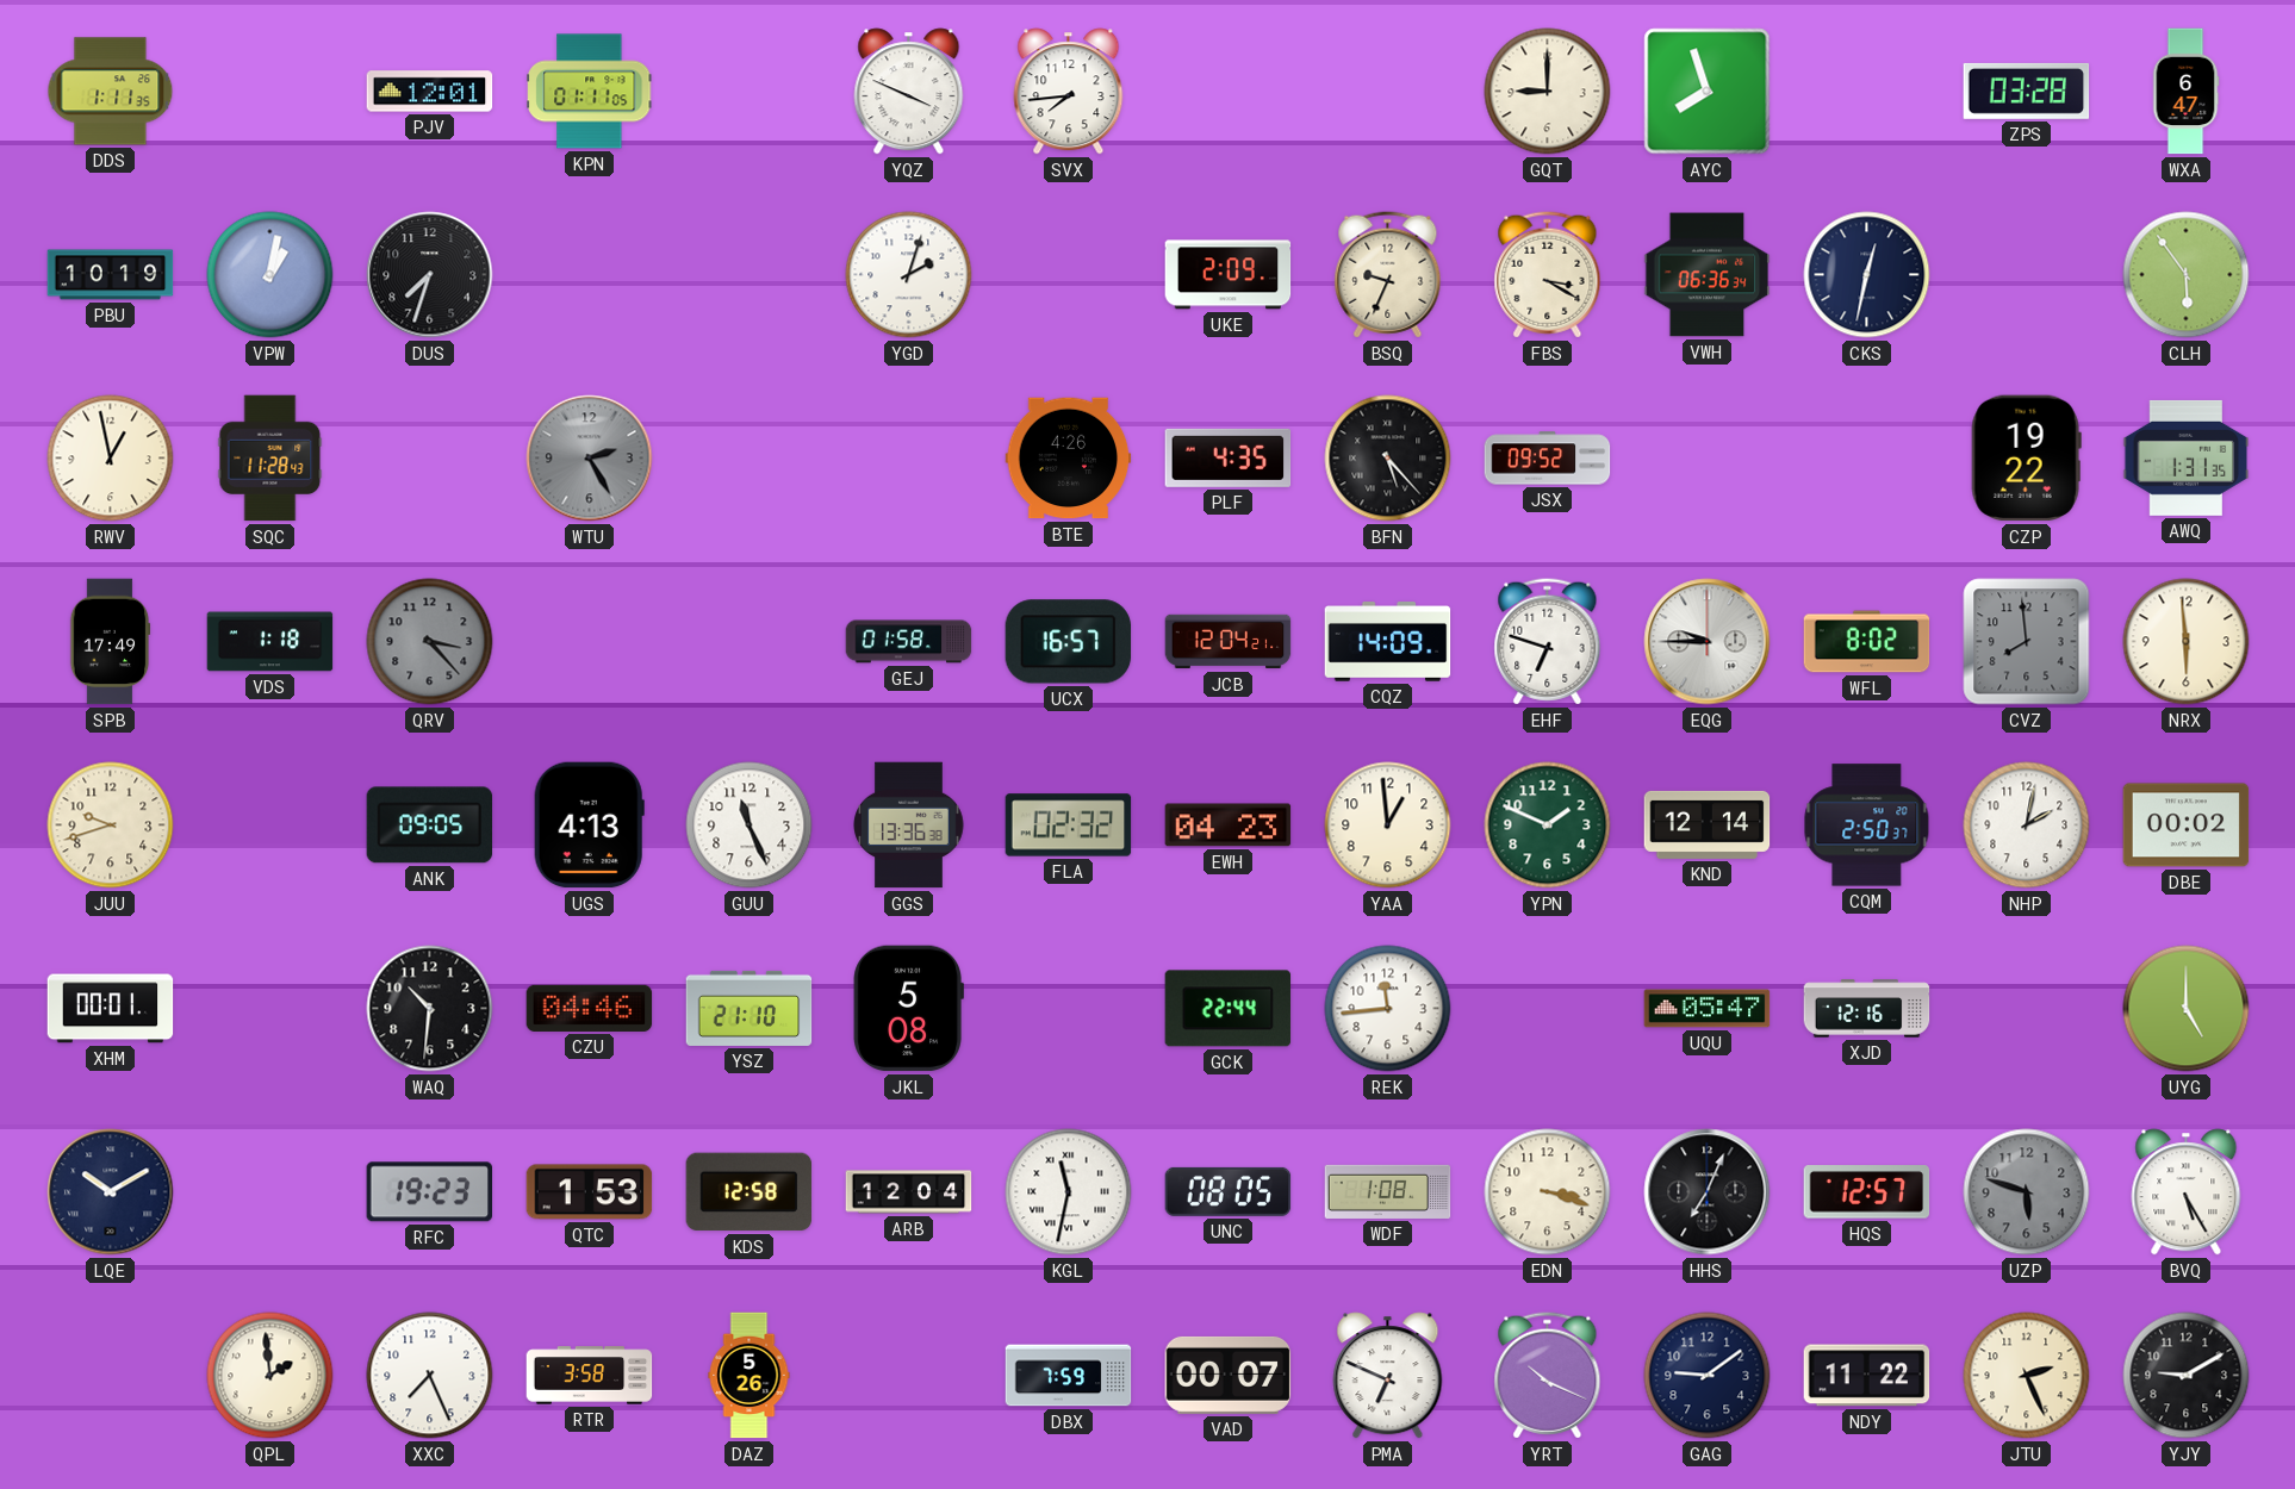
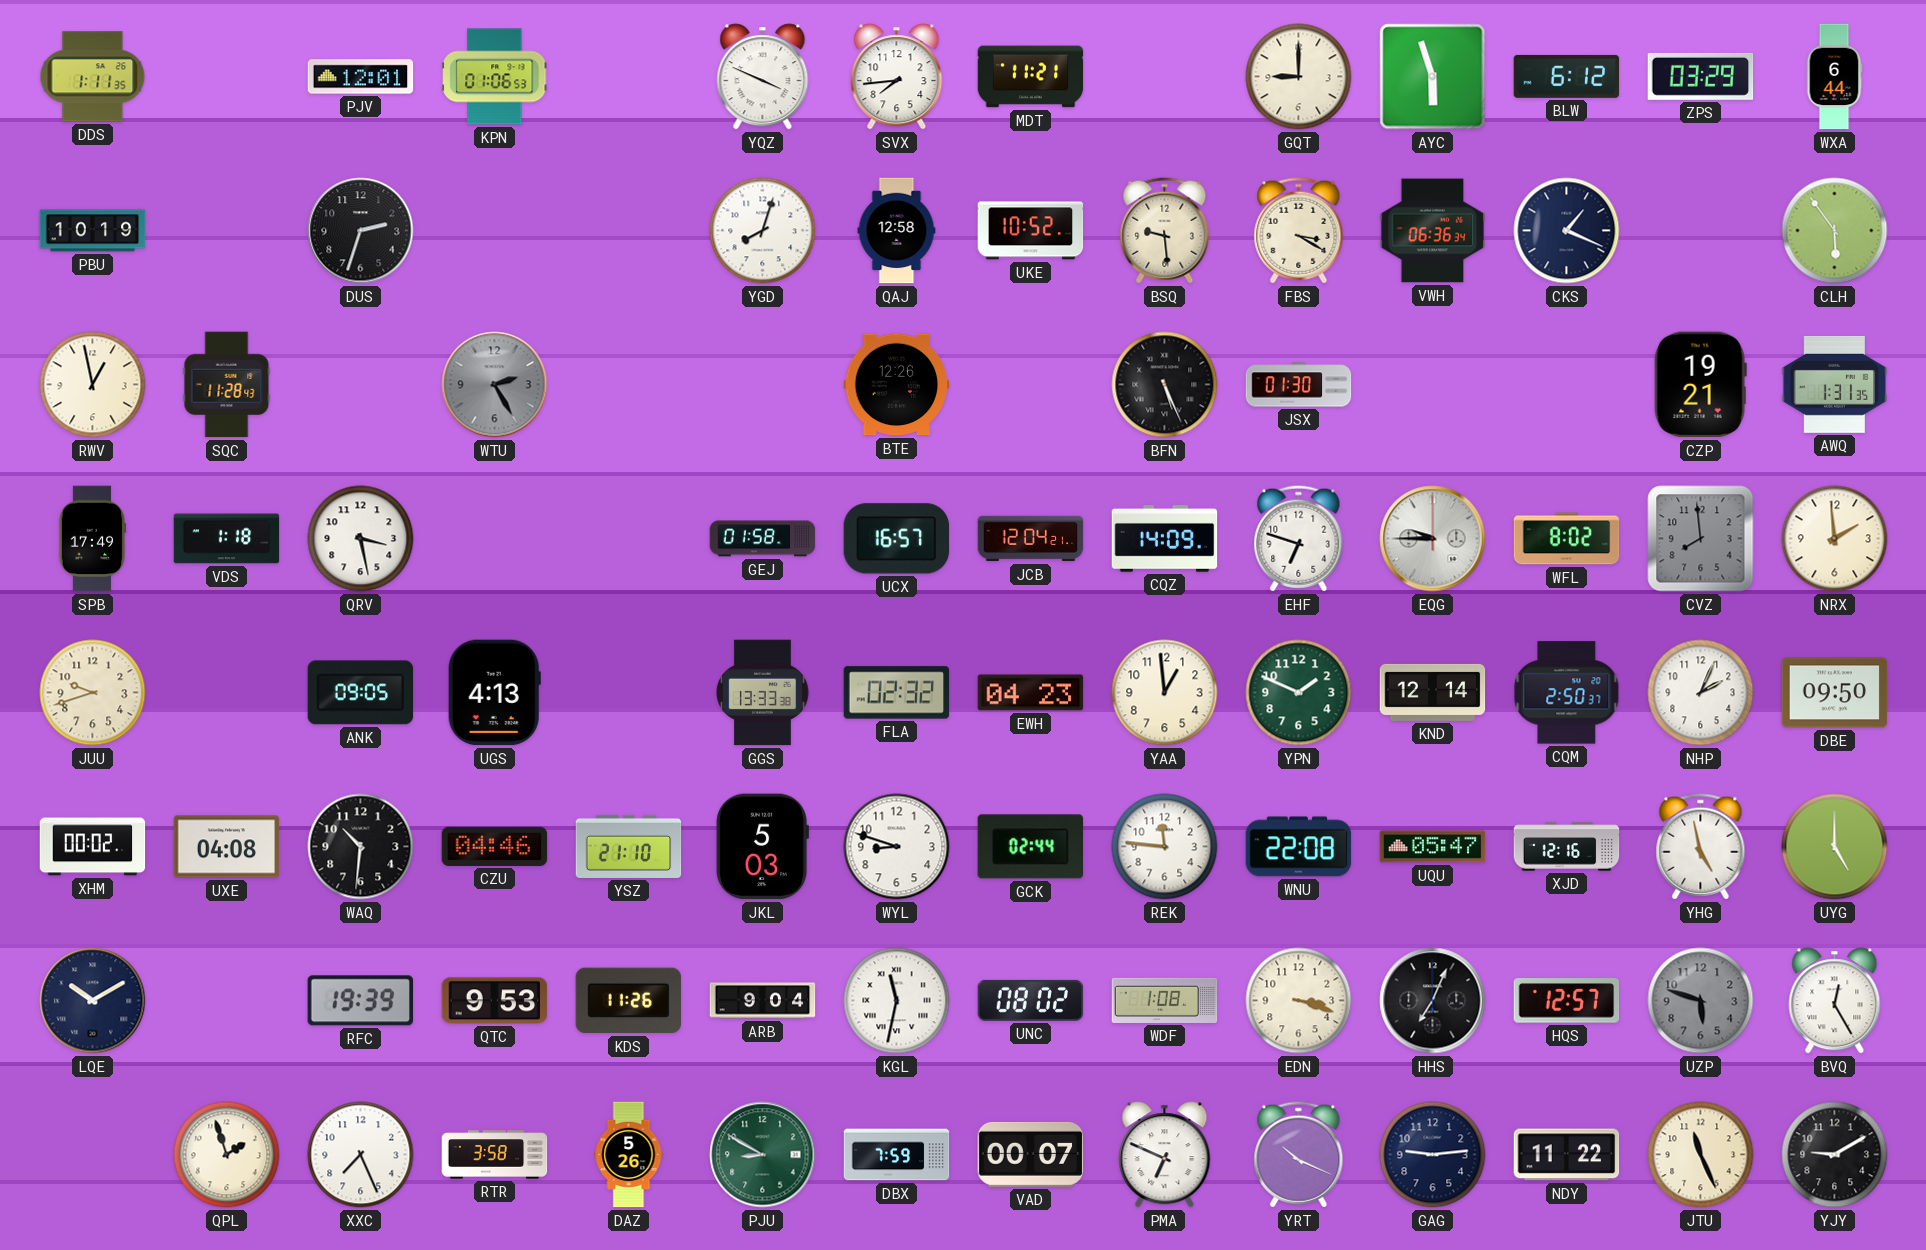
KPN: 01:11 -> 01:06
MDT: none -> 11:21
AYC: 7:57 -> 5:57
BLW: none -> 6:12
ZPS: 03:28 -> 03:29
WXA: 6:47 -> 6:44
VPW: 1:02 -> none
DUS: 7:33 -> 2:33
YGD: 2:03 -> 8:03
QAJ: none -> 12:58
UKE: 2:09 -> 10:52
BSQ: 9:34 -> 9:29
CKS: 12:32 -> 1:19
BTE: 4:26 -> 12:26
PLF: 4:35 -> none
BFN: 5:23 -> 5:26
JSX: 09:52 -> 01:30
CZP: 19:22 -> 19:21
QRV: 3:23 -> 3:28
QRV dial: grey -> white
NRX: 5:59 -> 1:59
GUU: 11:26 -> none
GGS: 13:36 -> 13:33
NHP: 2:02 -> 2:04
DBE: 00:02 -> 09:50
XHM: 00:01 -> 00:02
UXE: none -> 04:08
JKL: 5:08 -> 5:03
WYL: none -> 8:48
GCK: 22:44 -> 02:44
REK: 11:44 -> 11:46
WNU: none -> 22:08
YHG: none -> 4:58
RFC: 19:23 -> 19:39
QTC: 1:53 -> 9:53
KDS: 12:58 -> 11:26
ARB: 12:04 -> 9:04
UNC: 08:05 -> 08:02
BVQ: 5:25 -> 12:25
QPL: 1:59 -> 1:57
PJU: none -> 8:50
GAG: 9:09 -> 9:14
JTU: 2:26 -> 11:26
